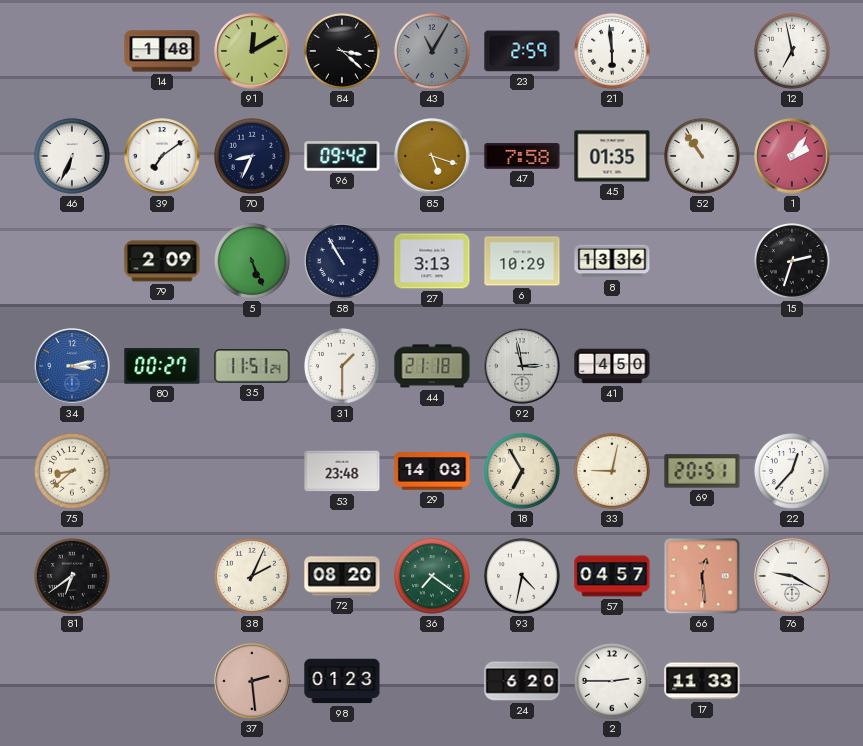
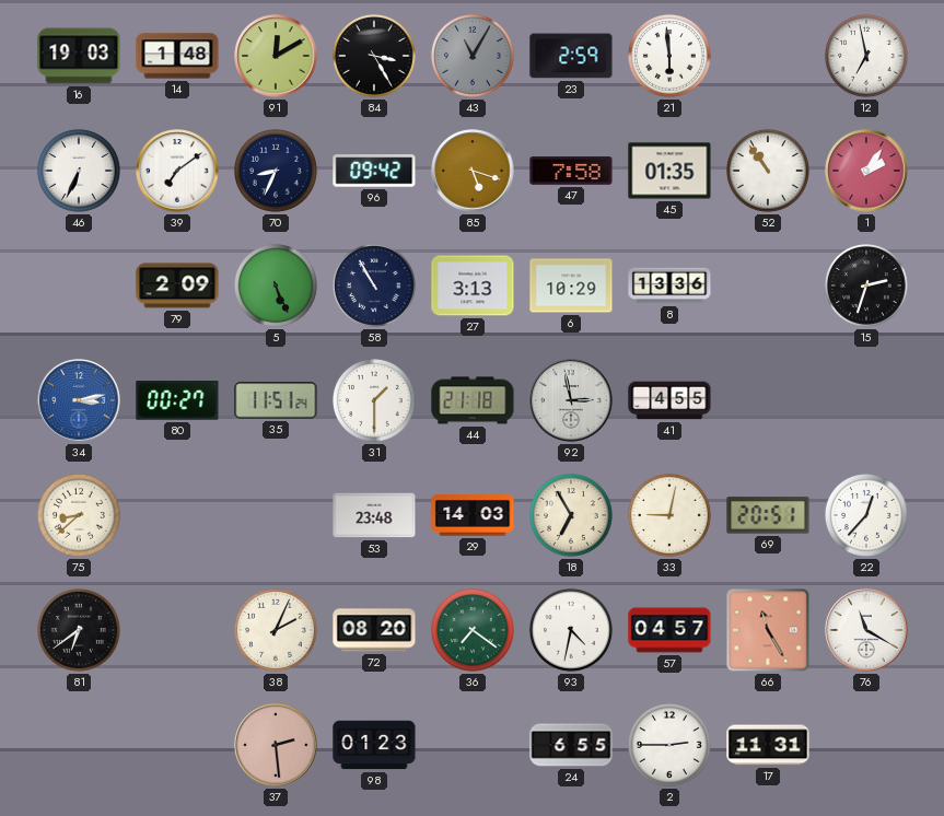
16: none -> 19:03
84: 3:22 -> 3:25
41: 4:50 -> 4:55
66: 12:29 -> 11:25
76: 9:20 -> 11:20
24: 6:20 -> 6:55
17: 11:33 -> 11:31
